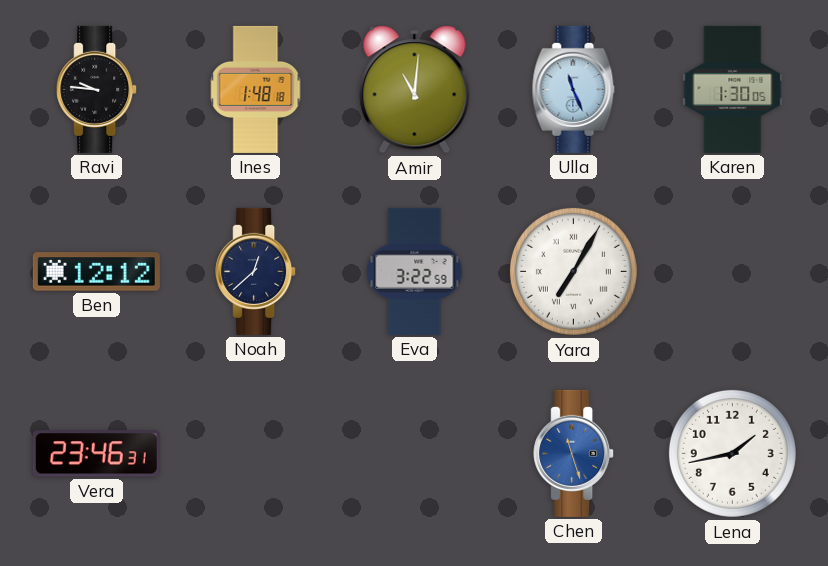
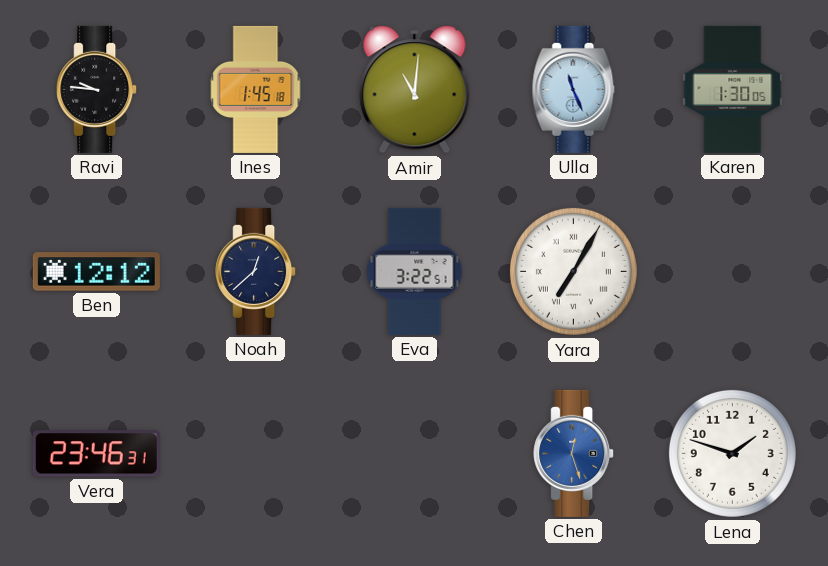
Ines: 1:48 -> 1:45
Eva: 3:22:59 -> 3:22:51
Chen: 11:27 -> 12:27
Lena: 1:43 -> 1:48
